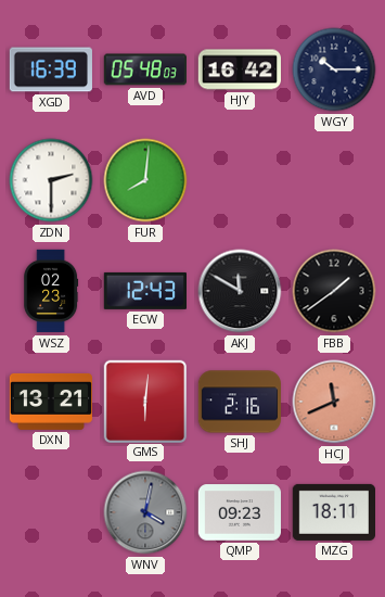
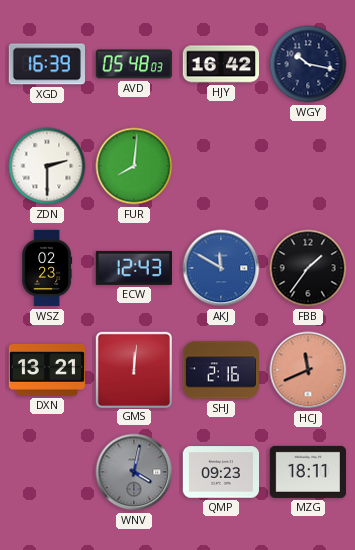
WGY: 10:15 -> 10:17
AKJ dial: black -> blue
FBB: 1:39 -> 1:36
GMS: 6:01 -> 12:01
